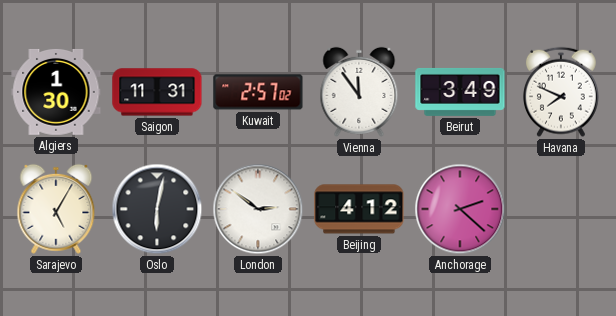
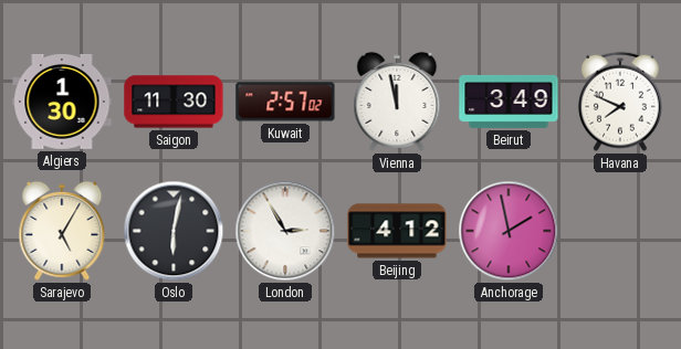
Saigon: 11:31 -> 11:30
Vienna: 11:54 -> 11:58
London: 2:51 -> 2:55
Anchorage: 2:22 -> 1:58
